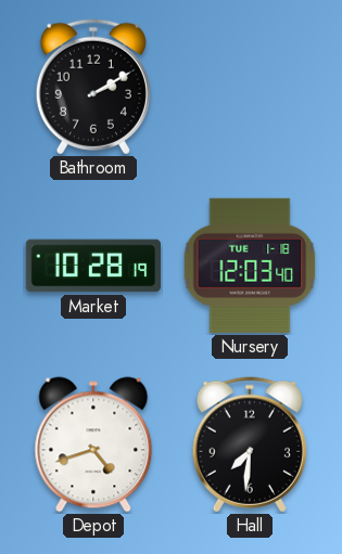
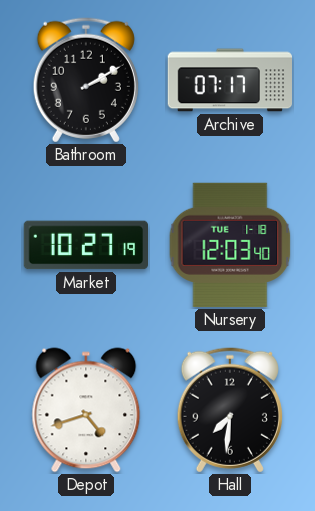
Archive: none -> 07:17
Market: 10:28 -> 10:27
